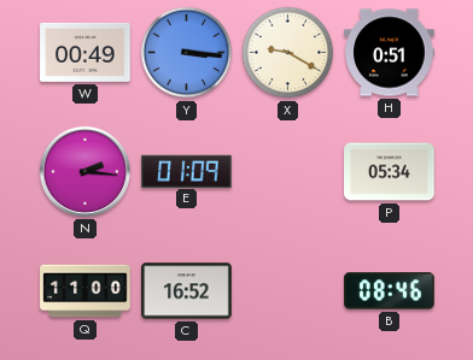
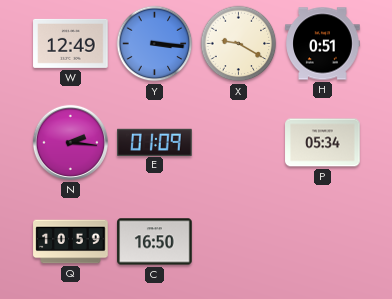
W: 00:49 -> 12:49
Q: 11:00 -> 10:59
C: 16:52 -> 16:50
B: 08:46 -> none
